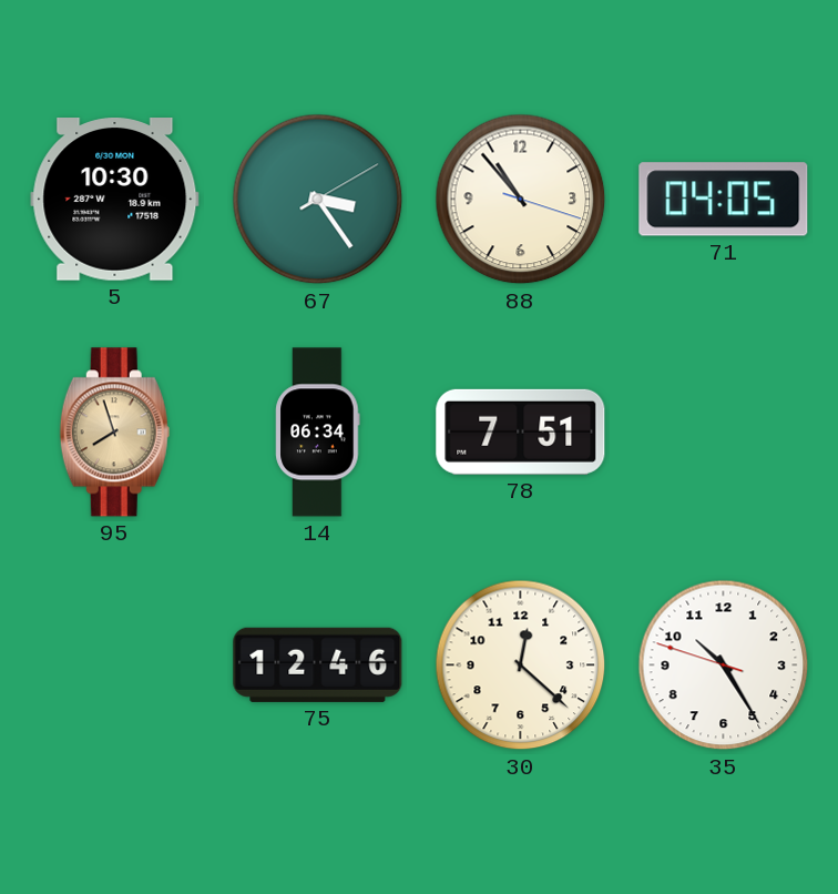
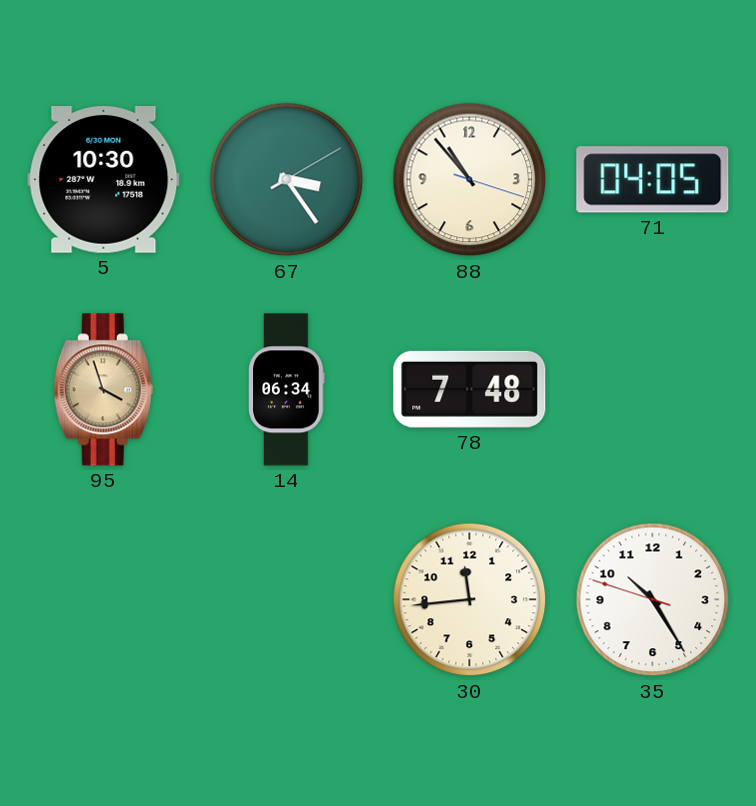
95: 7:57 -> 3:57
78: 7:51 -> 7:48
75: 12:46 -> none
30: 12:22 -> 11:44
